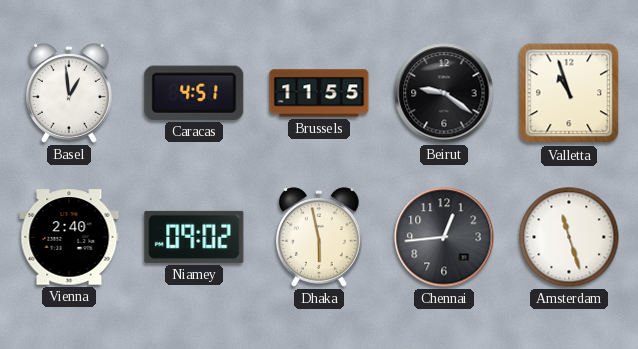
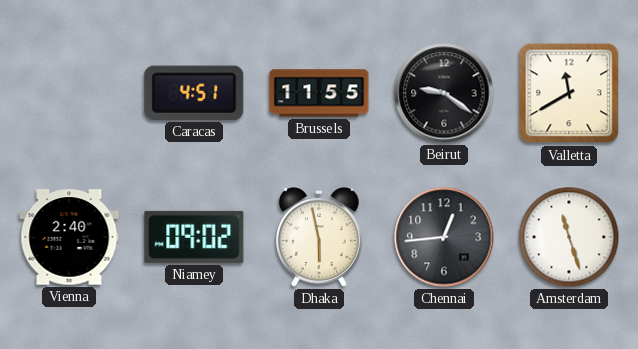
Basel: 12:59 -> none
Valletta: 10:57 -> 11:40
